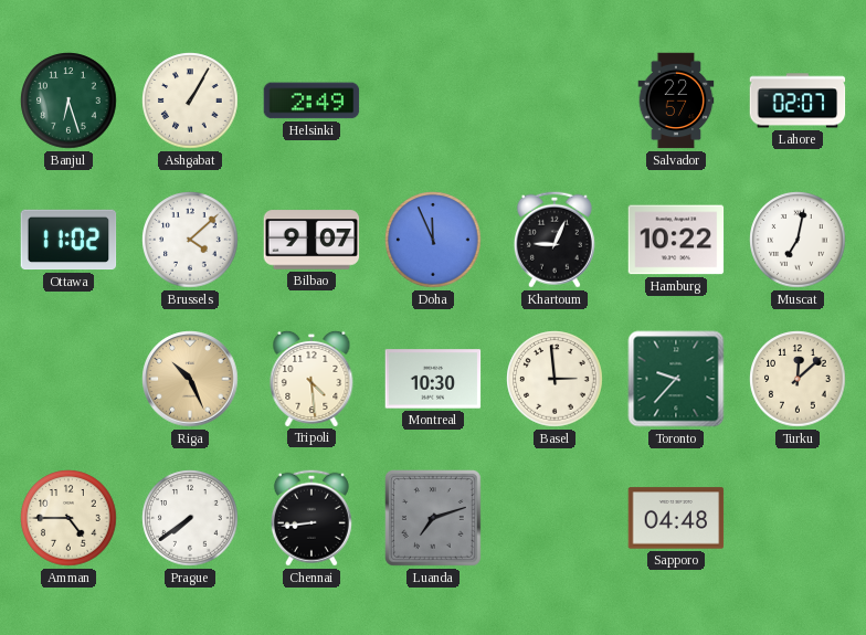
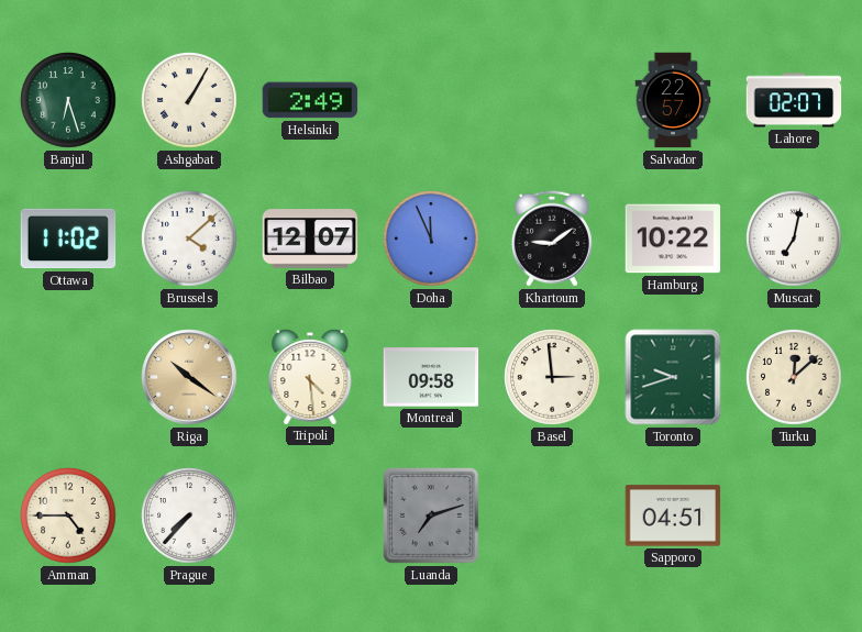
Bilbao: 9:07 -> 12:07
Khartoum: 9:04 -> 9:09
Riga: 10:26 -> 10:21
Montreal: 10:30 -> 09:58
Toronto: 9:37 -> 9:42
Prague: 7:39 -> 7:37
Chennai: 8:44 -> none
Sapporo: 04:48 -> 04:51
